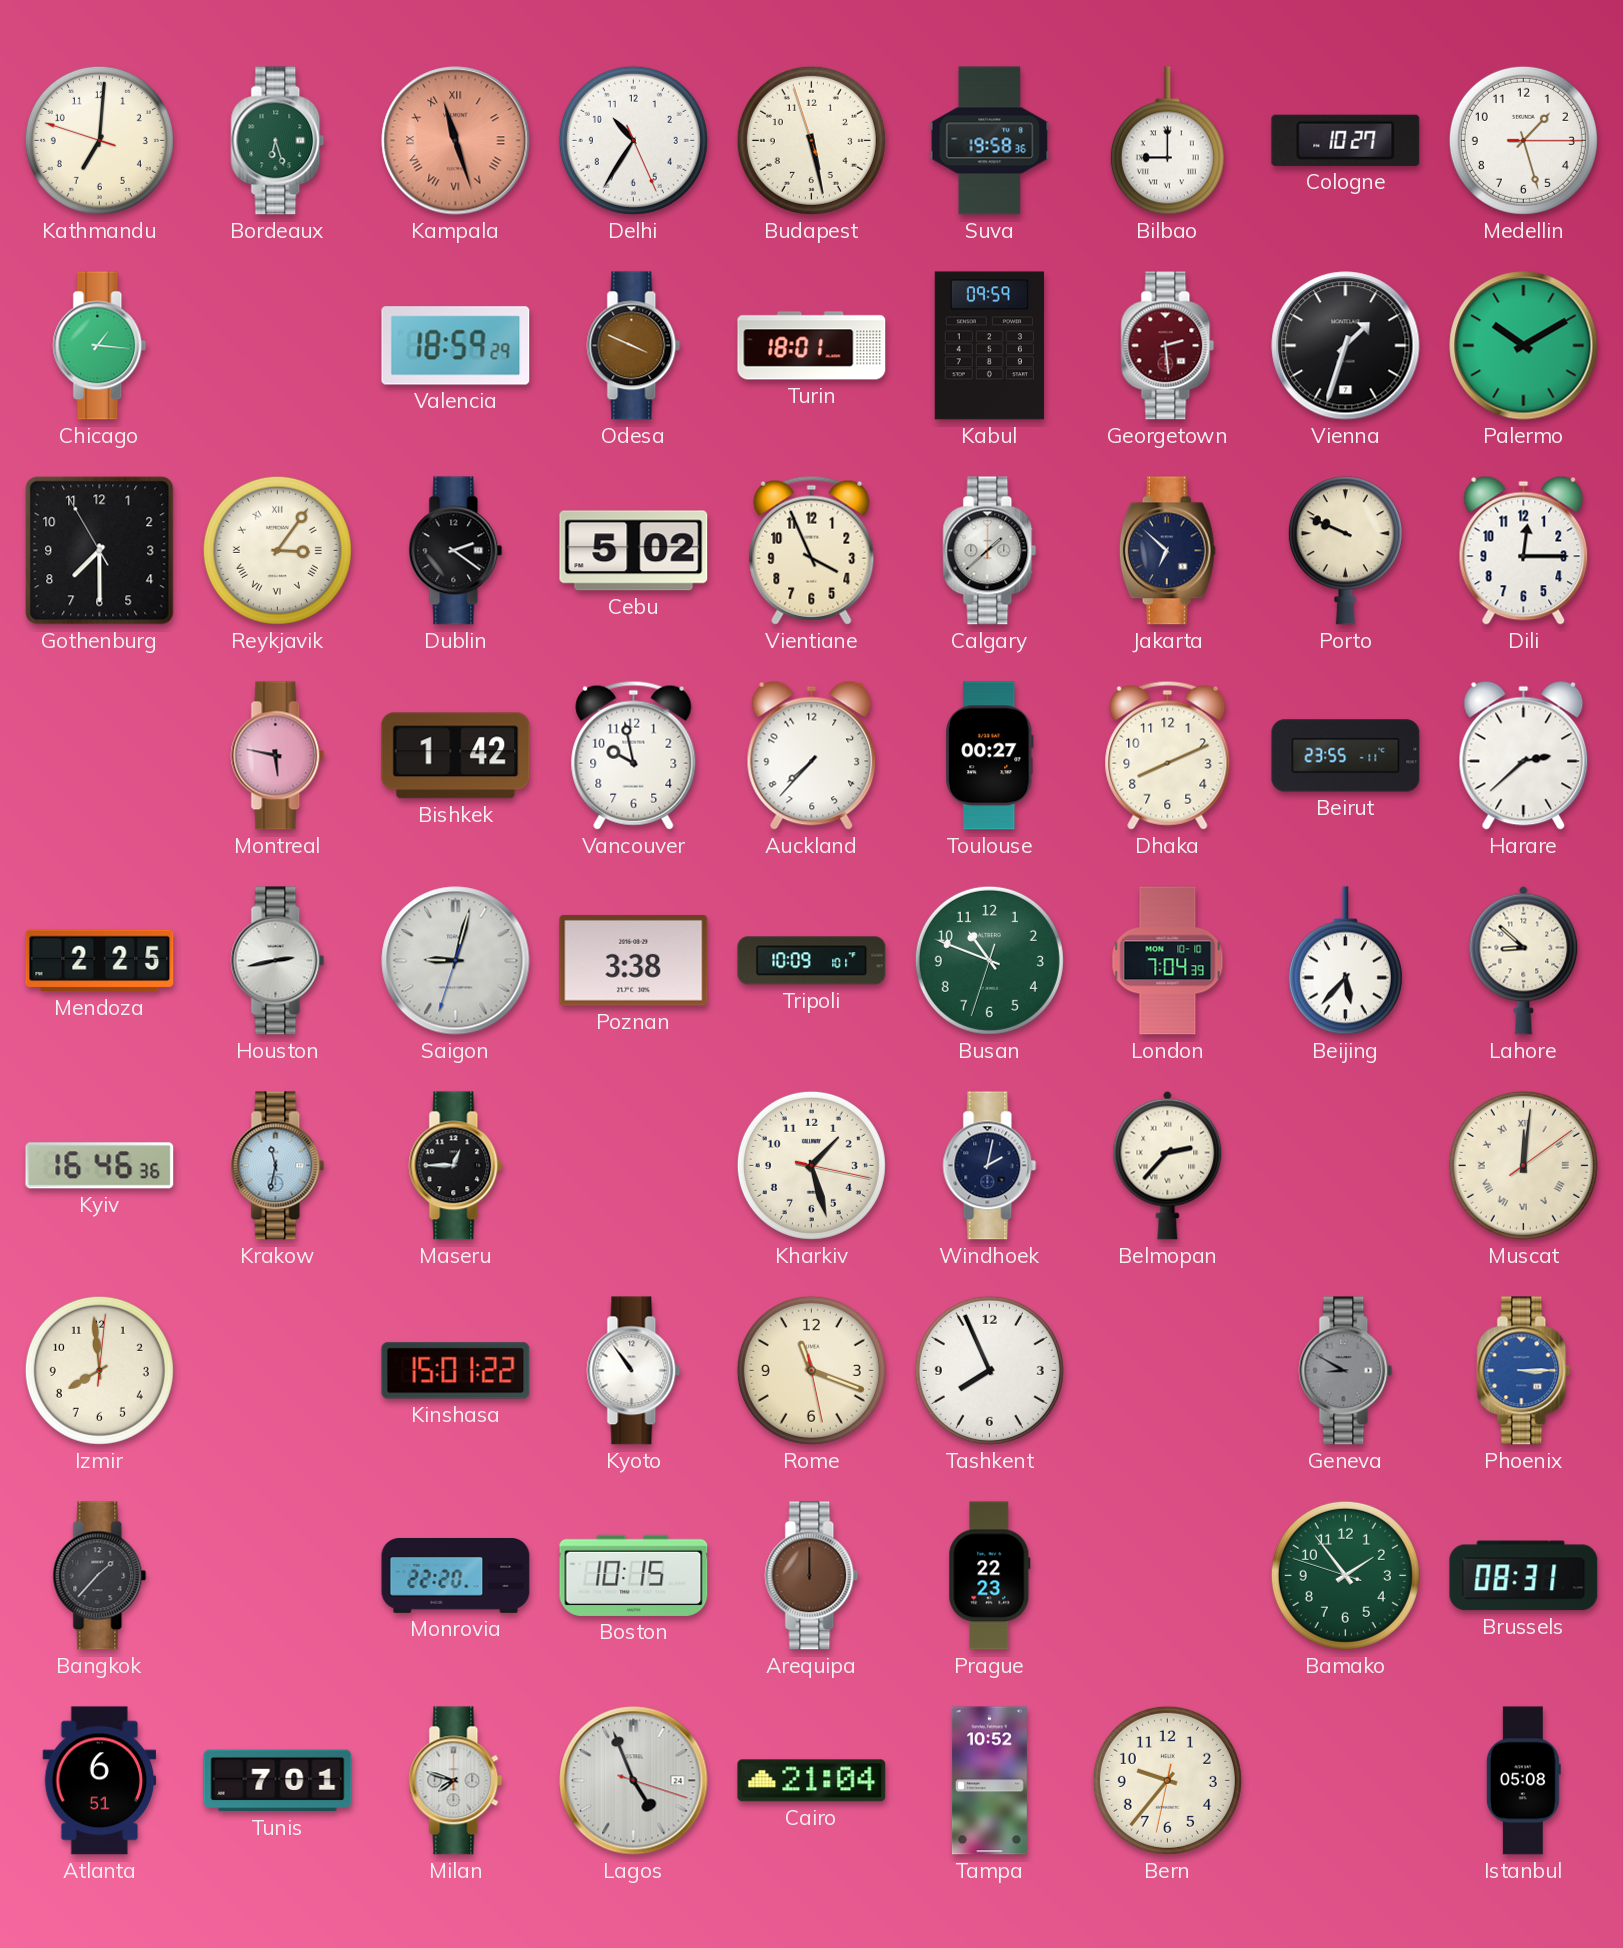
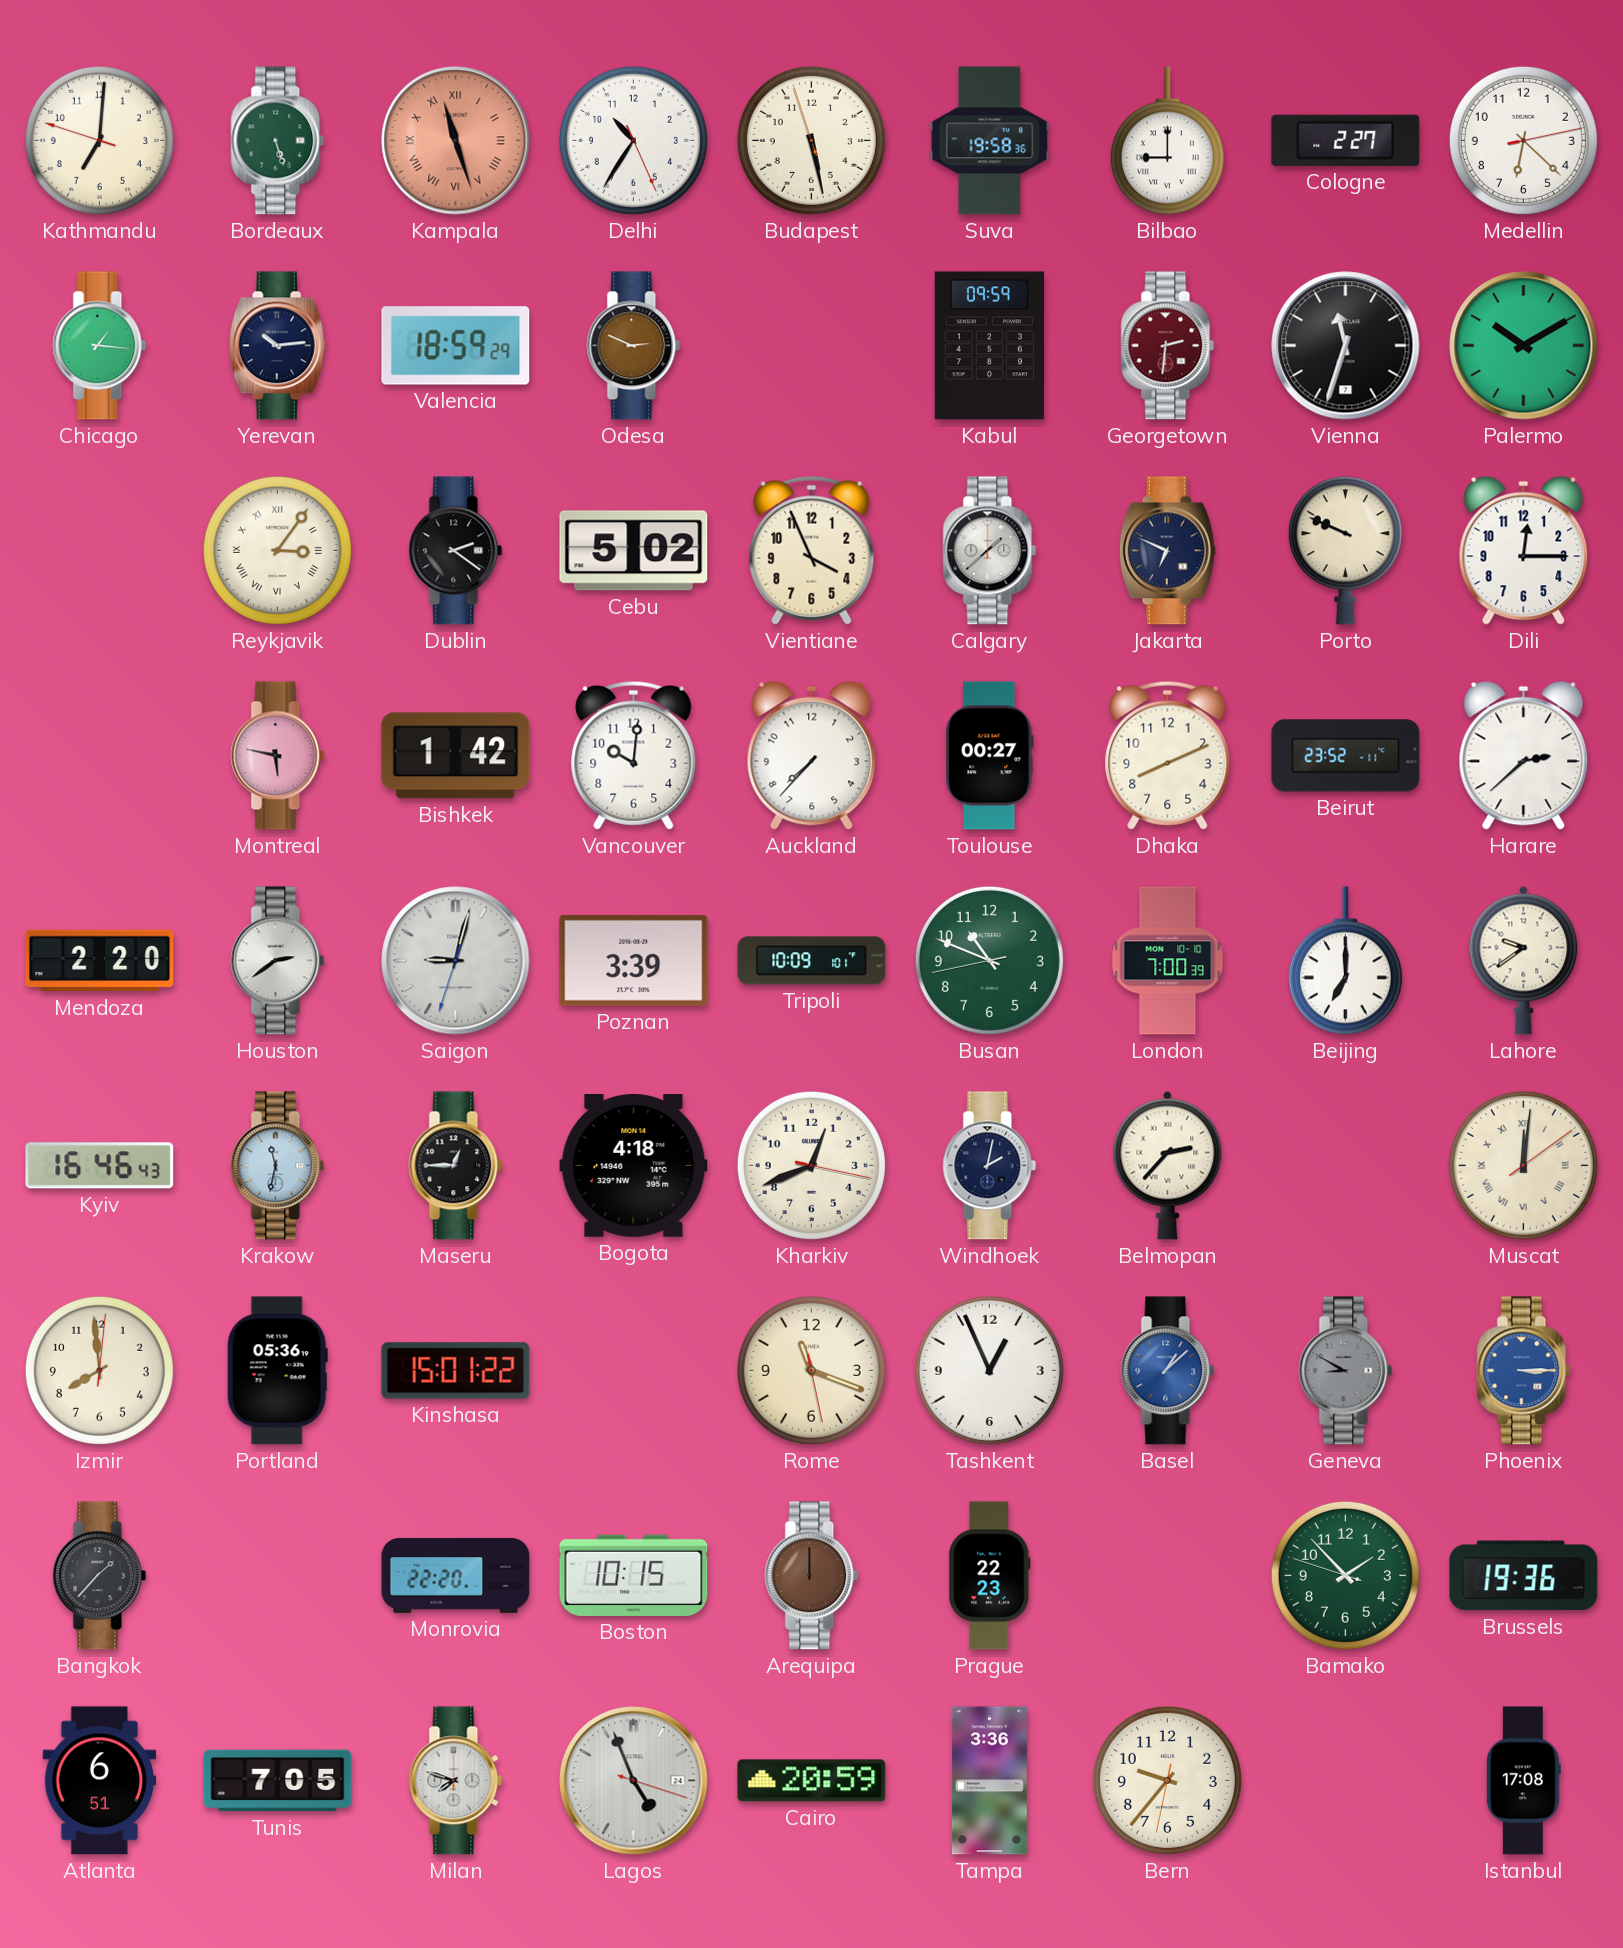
Bordeaux: 6:27 -> 5:27
Cologne: 10:27 -> 2:27
Medellin: 1:27 -> 6:22
Yerevan: none -> 10:14
Odesa: 3:49 -> 2:49
Turin: 18:01 -> none
Georgetown: 2:29 -> 2:31
Vienna: 1:33 -> 11:33
Gothenburg: 7:29 -> none
Jakarta: 6:52 -> 6:49
Vancouver: 9:58 -> 10:01
Beirut: 23:55 -> 23:52
Mendoza: 2:25 -> 2:20
Houston: 2:43 -> 2:39
Poznan: 3:38 -> 3:39
Busan: 10:48:33 -> 10:48:43
London: 7:04 -> 7:00
Beijing: 5:37 -> 7:00
Lahore: 8:52 -> 9:39
Kyiv: 16:46:36 -> 16:46:43
Bogota: none -> 4:18
Kharkiv: 1:27 -> 12:41
Portland: none -> 05:36
Kyoto: 10:54 -> none
Tashkent: 7:56 -> 12:56
Basel: none -> 1:08
Bamako: 1:53 -> 1:52
Brussels: 08:31 -> 19:36
Tunis: 7:01 -> 7:05
Cairo: 21:04 -> 20:59
Tampa: 10:52 -> 3:36
Istanbul: 05:08 -> 17:08
